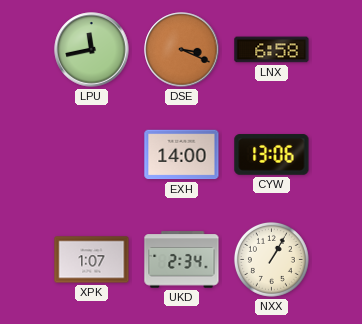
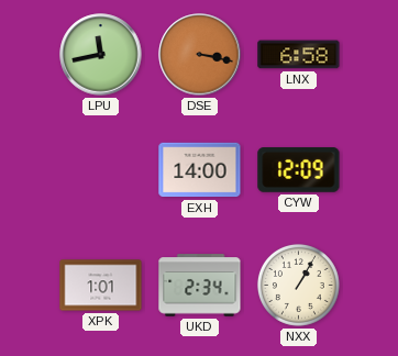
DSE: 3:19 -> 3:17
CYW: 13:06 -> 12:09
XPK: 1:07 -> 1:01
